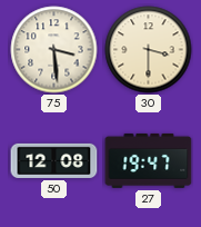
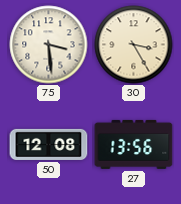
30: 3:30 -> 3:25
27: 19:47 -> 13:56
